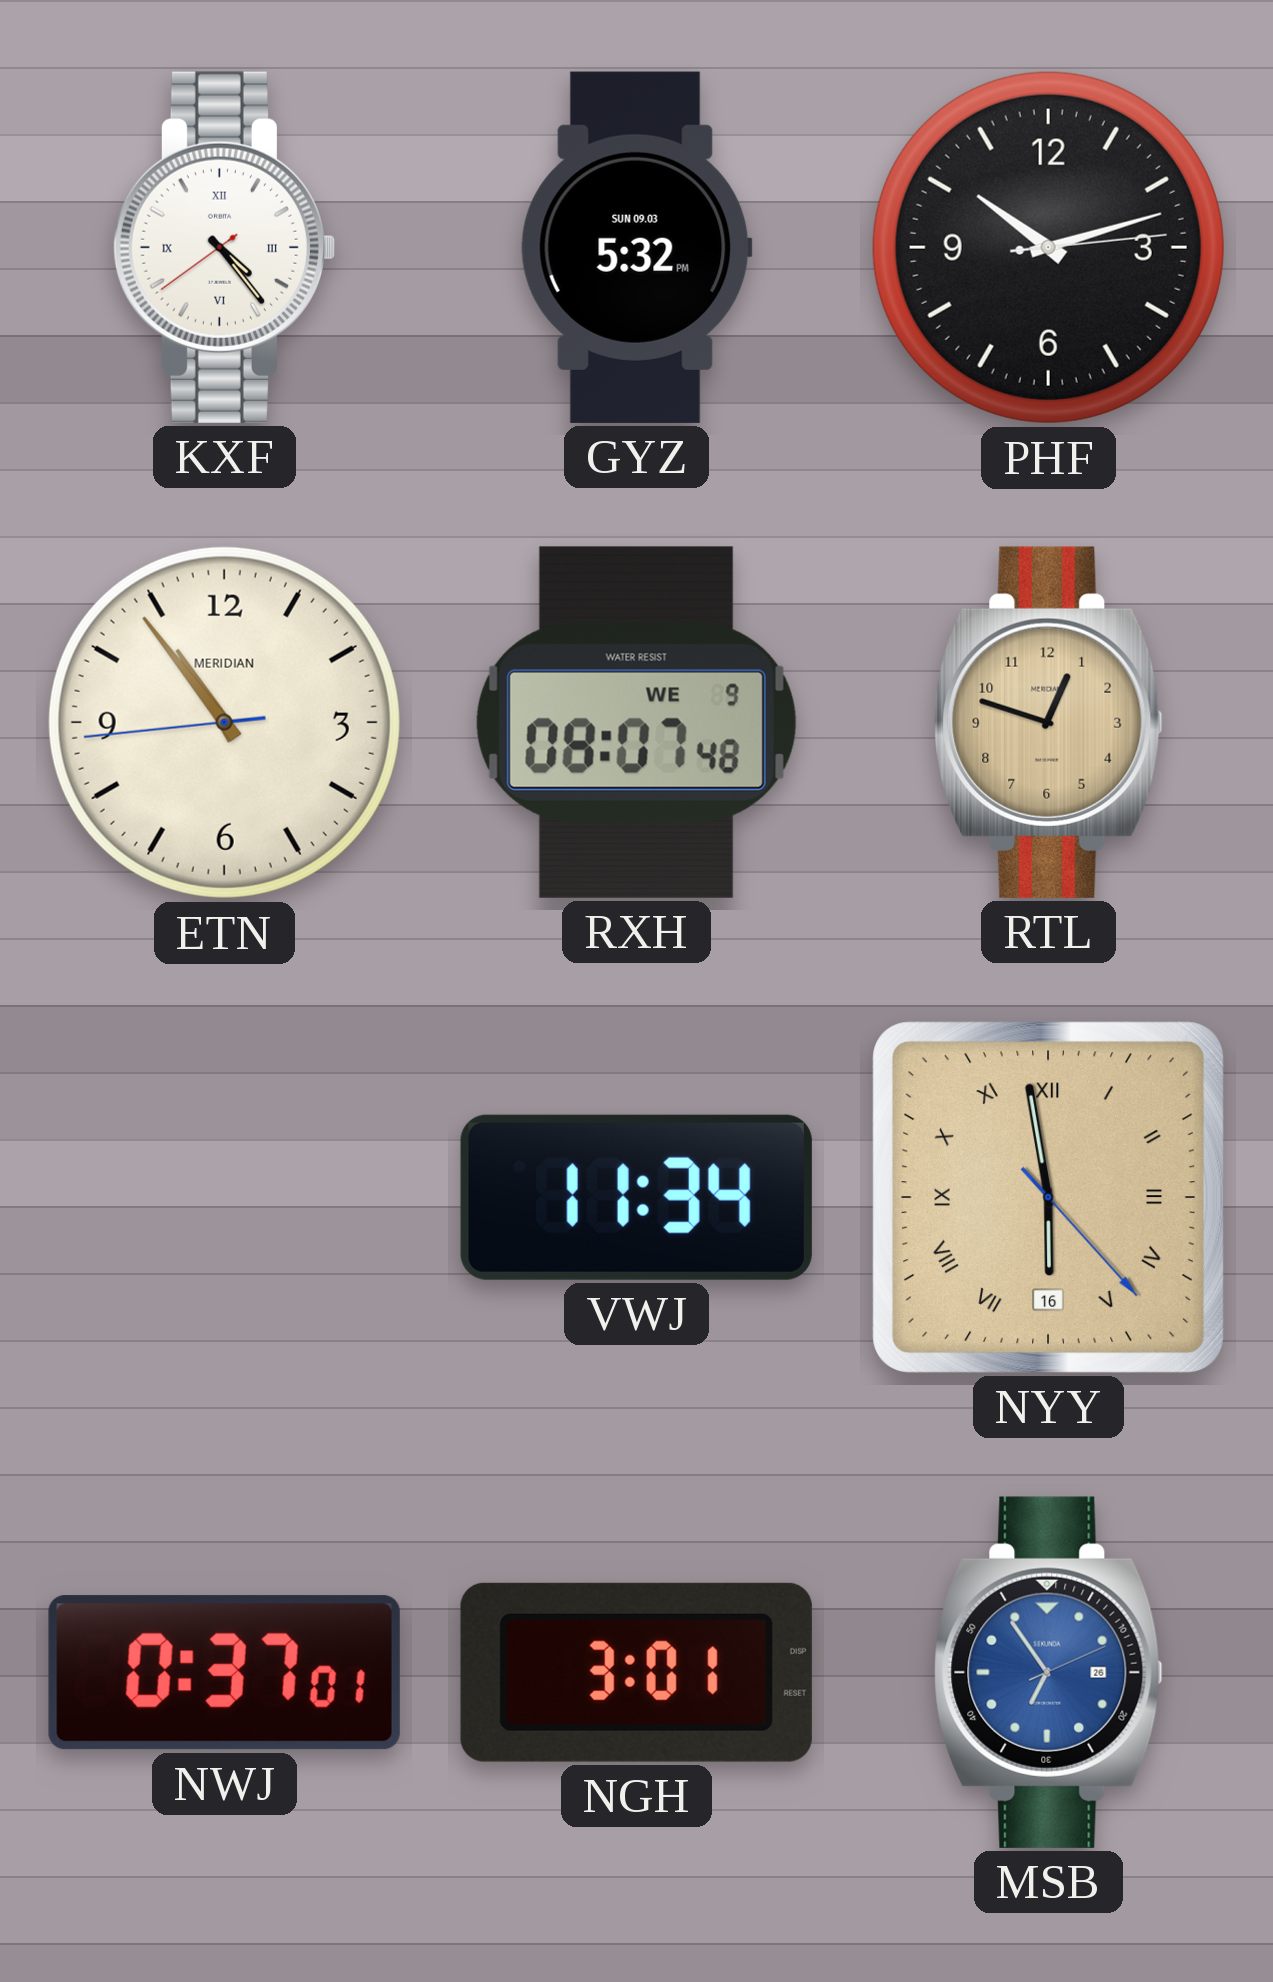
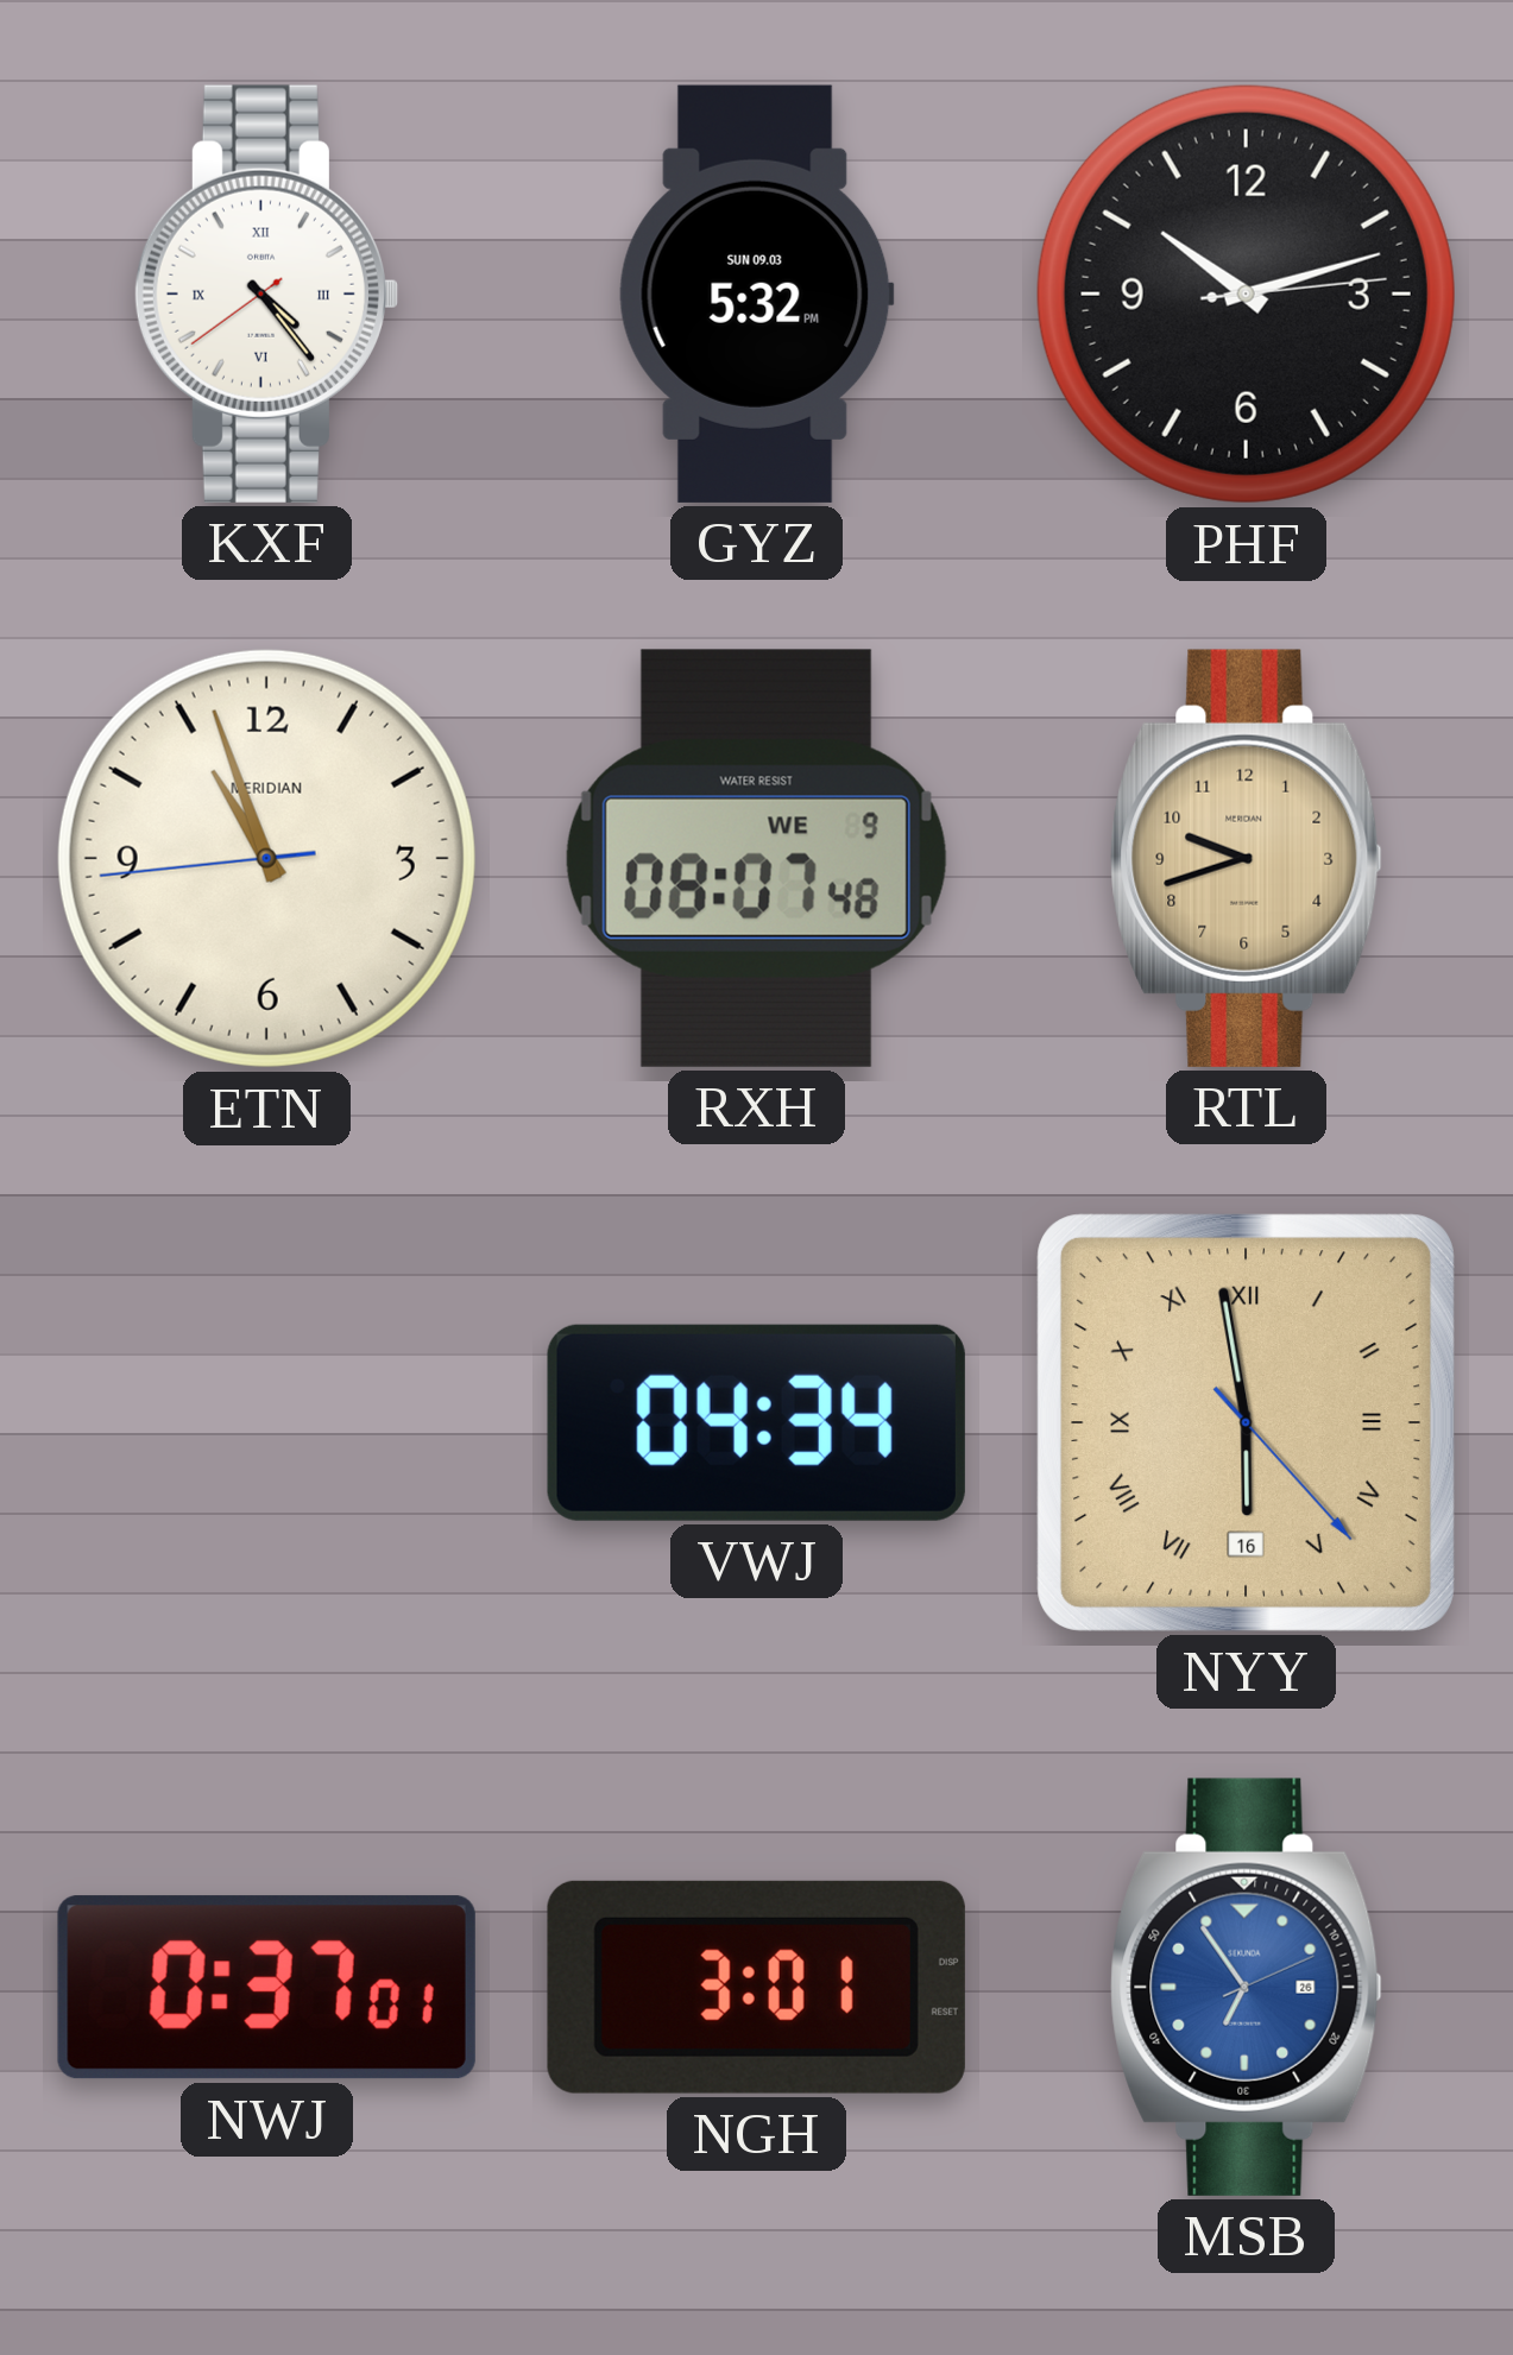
ETN: 10:53 -> 10:56
RTL: 12:48 -> 9:42
VWJ: 11:34 -> 04:34
